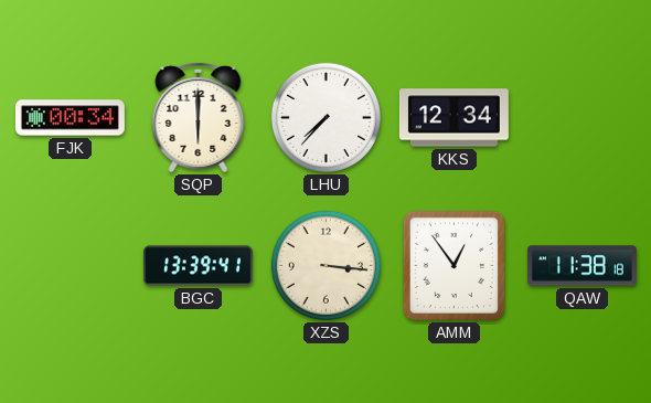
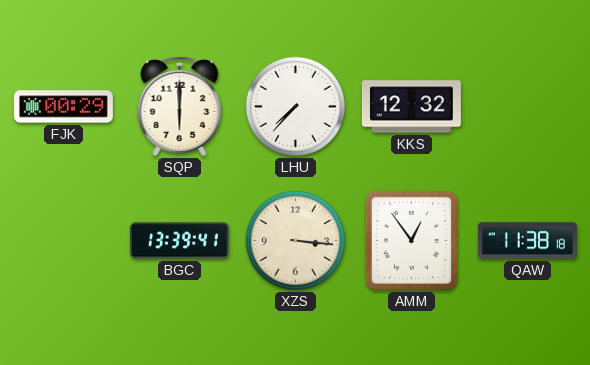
FJK: 00:34 -> 00:29
KKS: 12:34 -> 12:32
